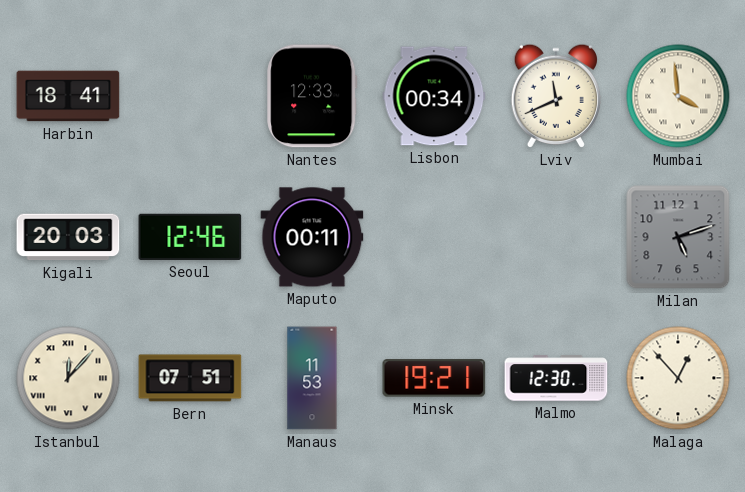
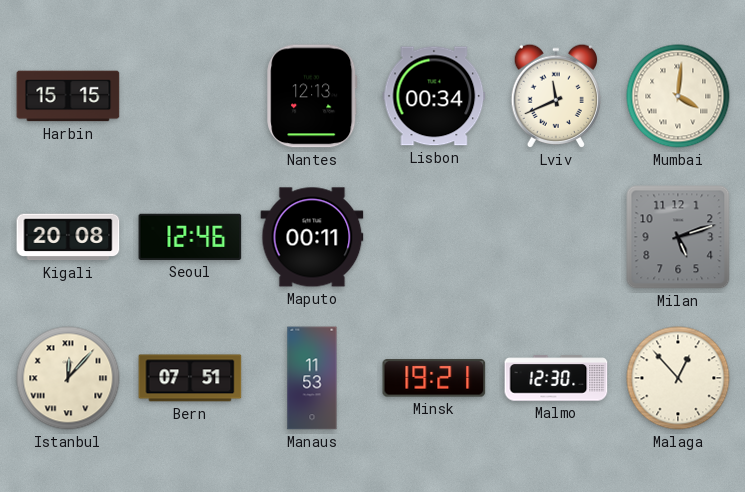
Harbin: 18:41 -> 15:15
Nantes: 12:33 -> 12:13
Mumbai: 3:59 -> 4:01
Kigali: 20:03 -> 20:08
